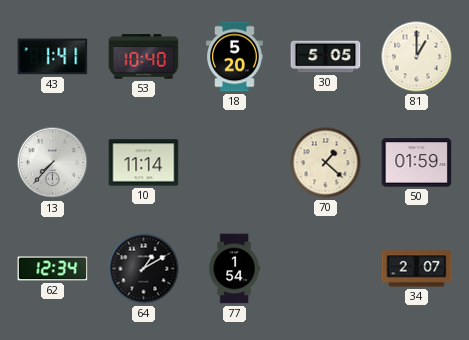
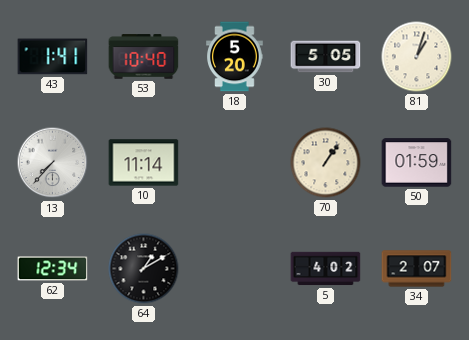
81: 1:00 -> 1:03
70: 1:22 -> 1:06
77: 1:54 -> none
5: none -> 4:02
